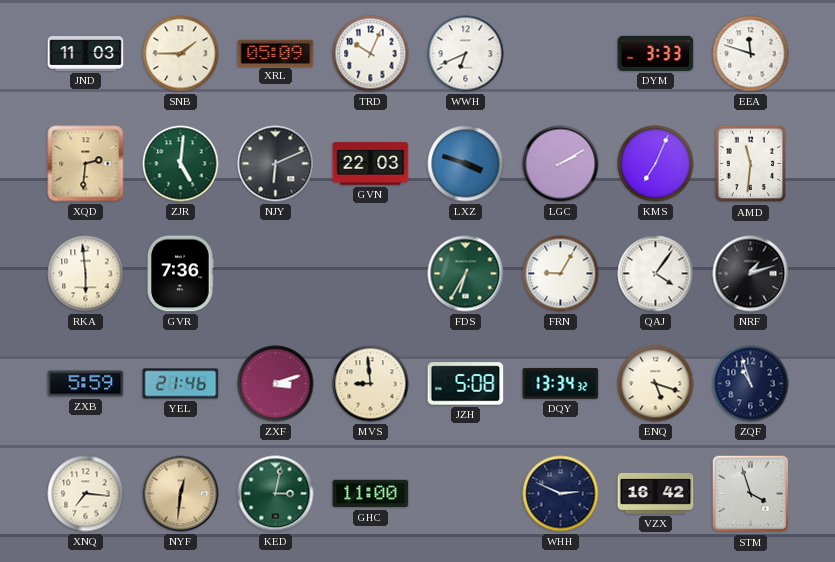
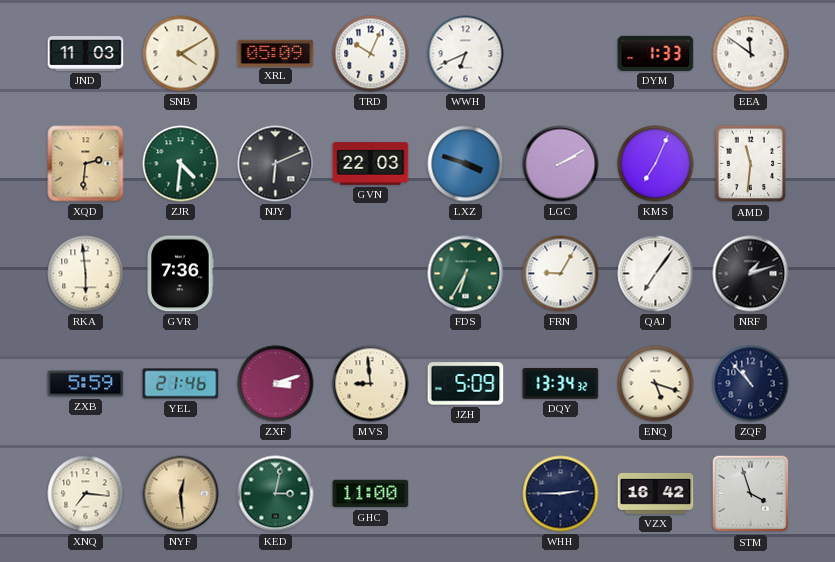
SNB: 1:45 -> 4:10
DYM: 3:33 -> 1:33
EEA: 11:48 -> 11:51
ZJR: 5:01 -> 4:31
QAJ: 4:06 -> 7:06
JZH: 5:08 -> 5:09
ZQF: 10:57 -> 10:53
NYF: 12:31 -> 12:29
WHH: 2:49 -> 2:45
